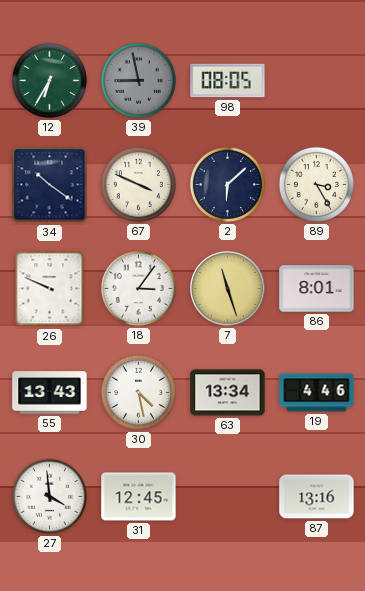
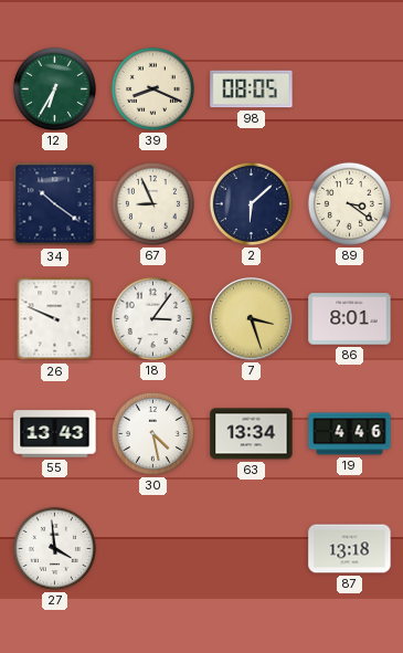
39: 8:58 -> 8:19
39 dial: grey -> cream
67: 3:49 -> 8:56
89: 3:25 -> 3:21
7: 11:27 -> 3:27
31: 12:45 -> none
87: 13:16 -> 13:18
